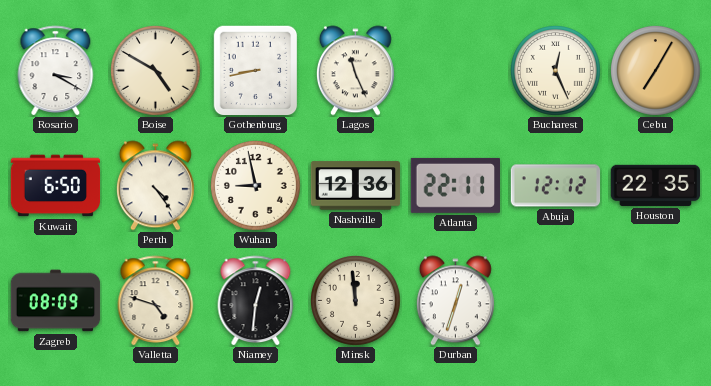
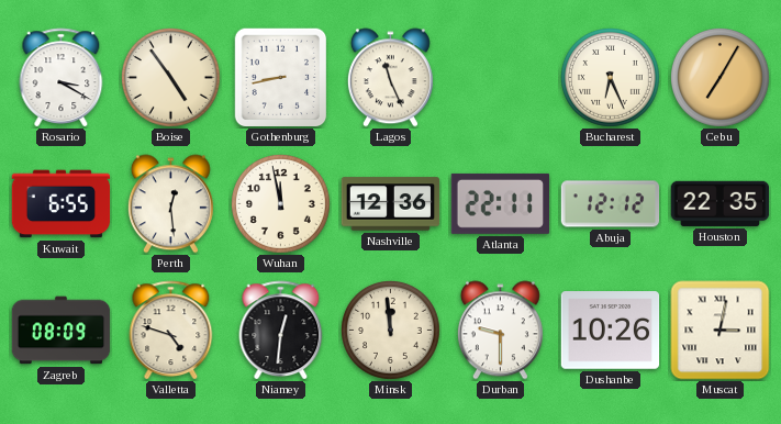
Boise: 4:50 -> 4:54
Bucharest: 12:26 -> 6:26
Kuwait: 6:50 -> 6:55
Perth: 4:24 -> 12:29
Wuhan: 8:58 -> 11:58
Durban: 12:33 -> 9:30
Dushanbe: none -> 10:26
Muscat: none -> 3:02
